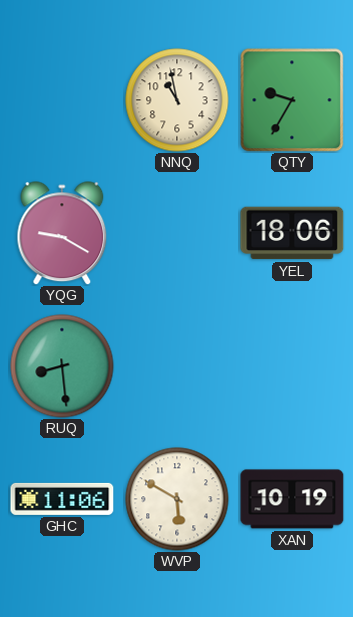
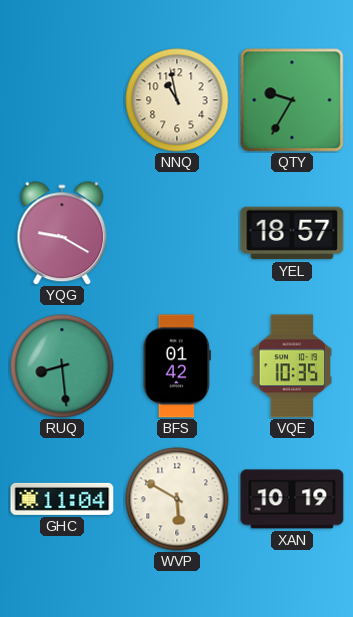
YEL: 18:06 -> 18:57
BFS: none -> 01:42
VQE: none -> 10:35
GHC: 11:06 -> 11:04
